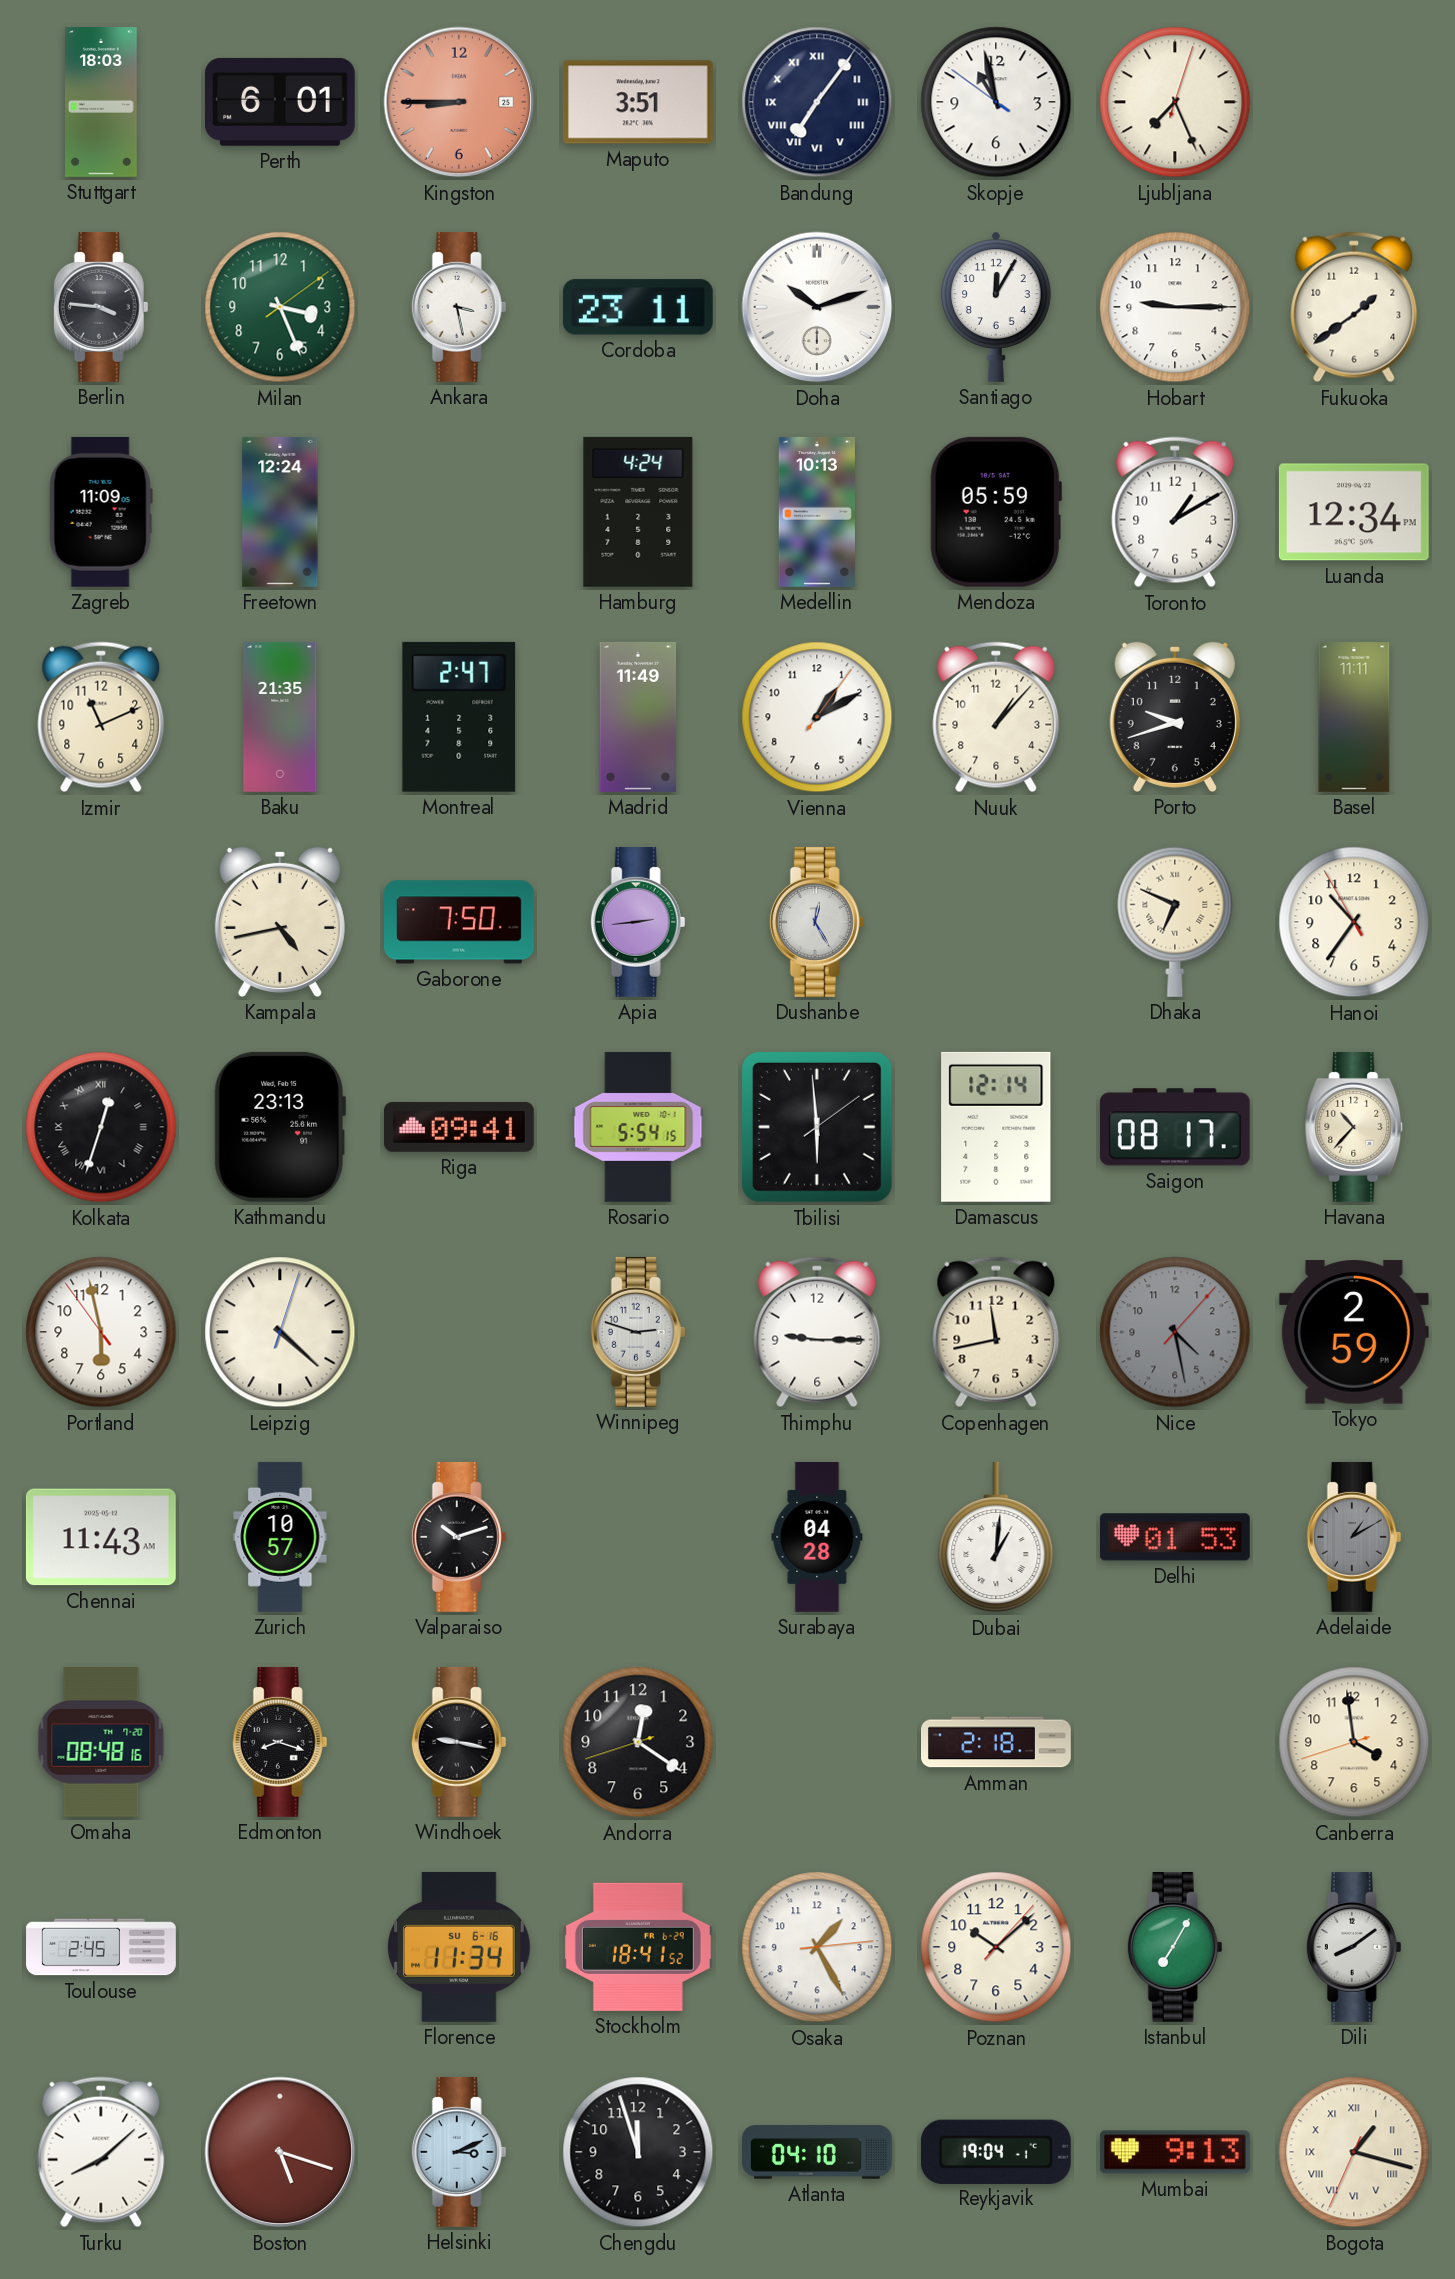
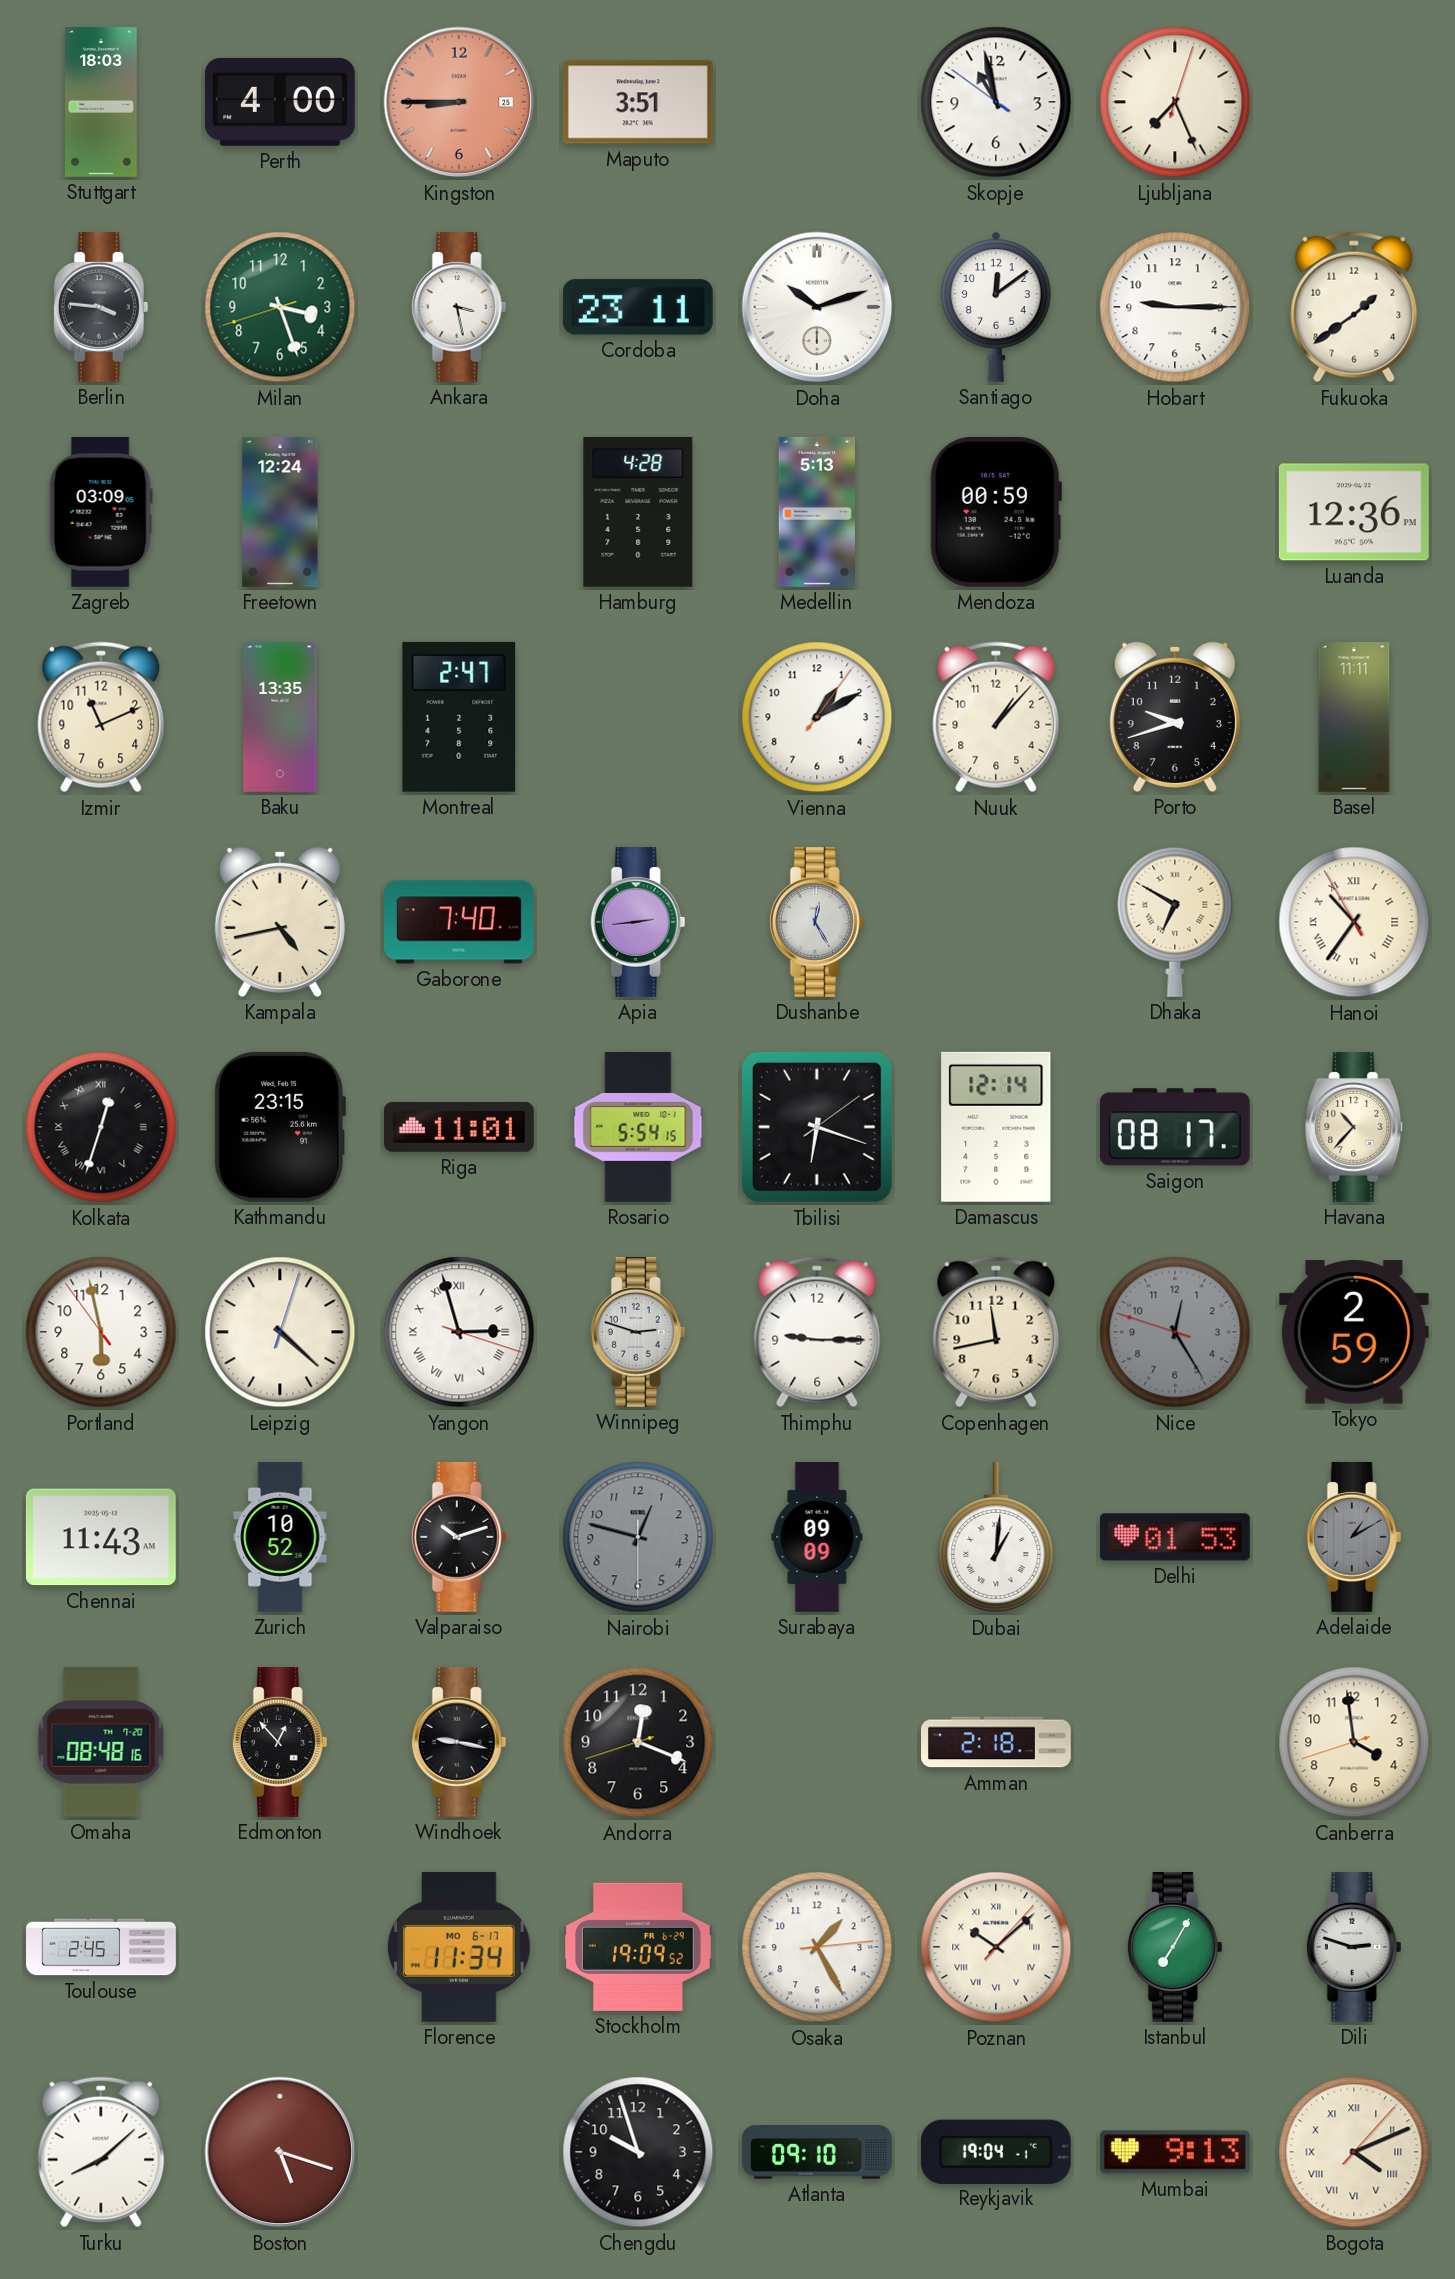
Perth: 6:01 -> 4:00
Bandung: 7:06 -> none
Milan: 3:26:09 -> 3:26:42
Santiago: 12:05 -> 12:09
Zagreb: 11:09 -> 03:09
Hamburg: 4:24 -> 4:28
Medellin: 10:13 -> 5:13
Mendoza: 05:59 -> 00:59
Toronto: 1:10 -> none
Luanda: 12:34 -> 12:36
Baku: 21:35 -> 13:35
Madrid: 11:49 -> none
Gaborone: 7:50 -> 7:40
Dhaka: 6:49 -> 6:50
Hanoi numerals: Arabic -> Roman
Kathmandu: 23:13 -> 23:15
Riga: 09:41 -> 11:01
Tbilisi: 5:59 -> 6:18
Yangon: none -> 2:57
Nice: 4:28 -> 12:24
Zurich: 10:57 -> 10:52
Nairobi: none -> 12:47
Surabaya: 04:28 -> 09:09
Edmonton: 8:18 -> 12:53
Andorra: 12:20 -> 12:18
Florence date: SU 6-16 -> MO 6-17
Stockholm: 18:41 -> 19:09
Poznan numerals: Arabic -> Roman
Dili: 8:09 -> 2:48
Helsinki: 3:11 -> none
Chengdu: 11:57 -> 9:57
Atlanta: 04:10 -> 09:10
Bogota: 1:17 -> 4:11
